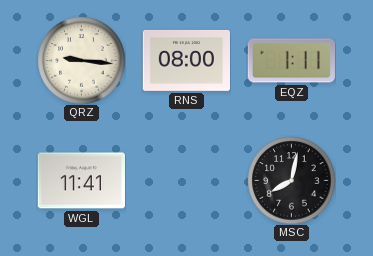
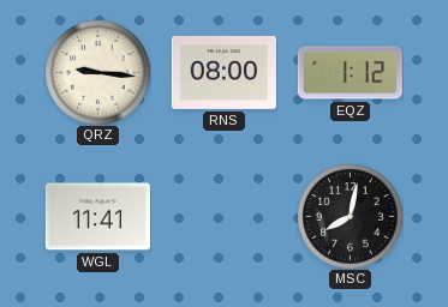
EQZ: 1:11 -> 1:12
